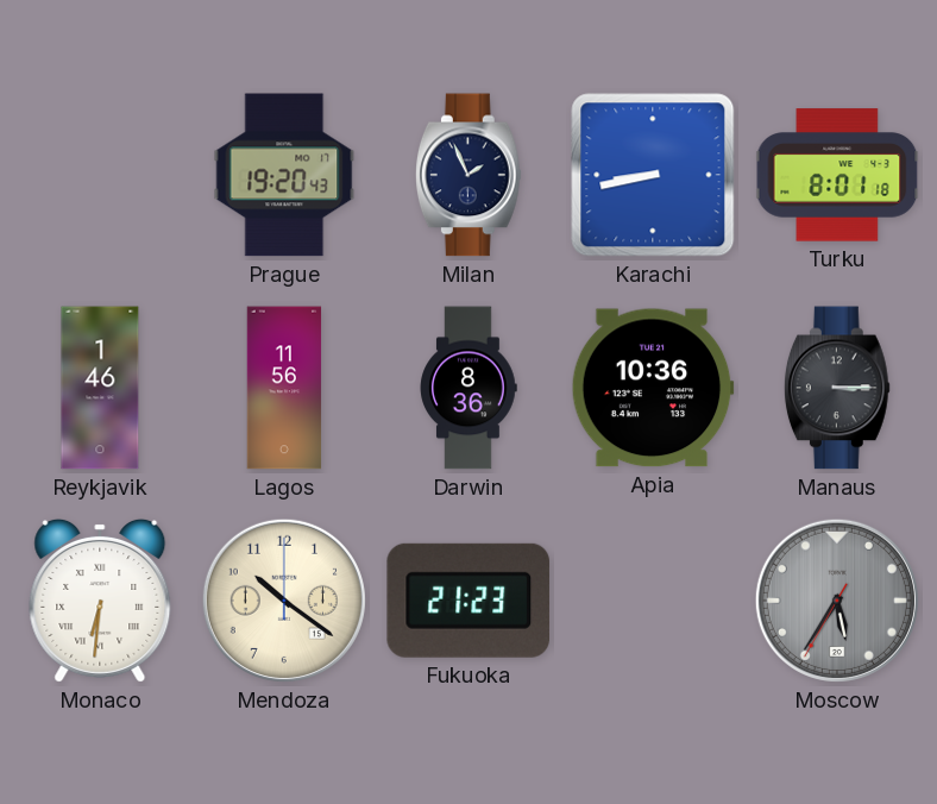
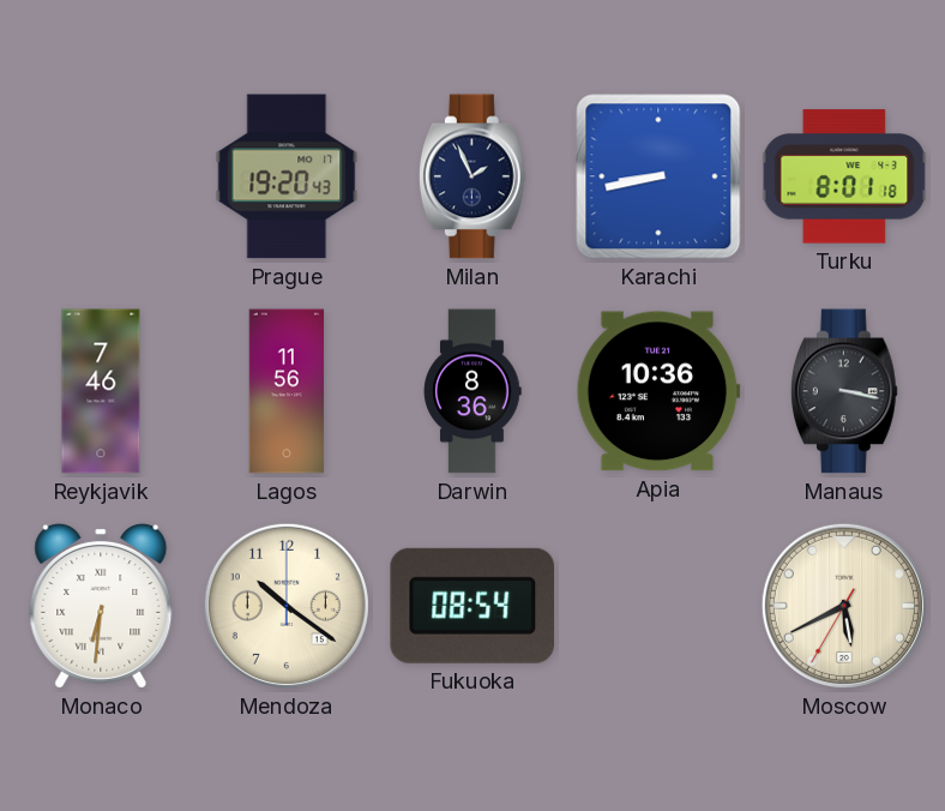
Reykjavik: 1:46 -> 7:46
Manaus: 3:15 -> 3:17
Fukuoka: 21:23 -> 08:54
Moscow: 5:35 -> 5:40
Moscow dial: grey -> cream
